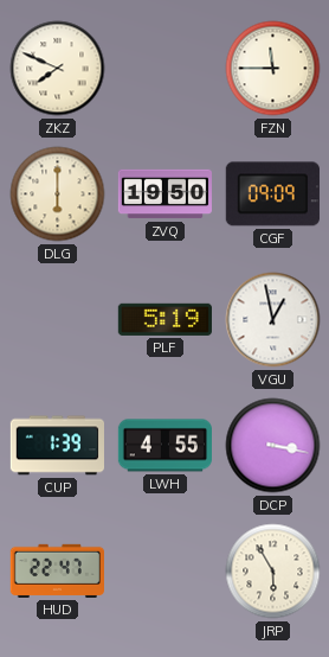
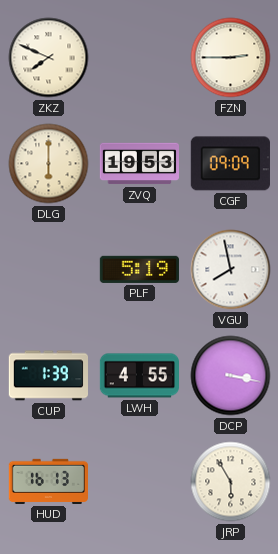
FZN: 11:45 -> 2:45
ZVQ: 19:50 -> 19:53
VGU: 12:58 -> 7:58
HUD: 22:47 -> 16:13
